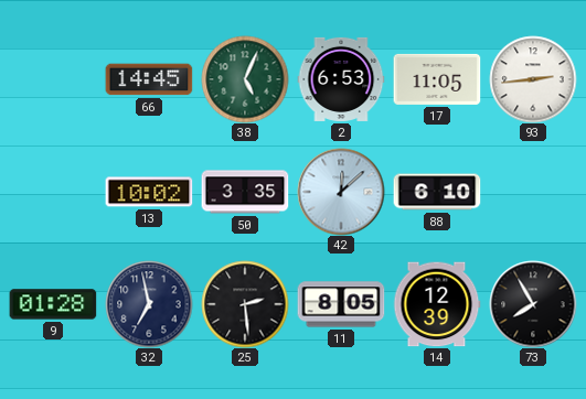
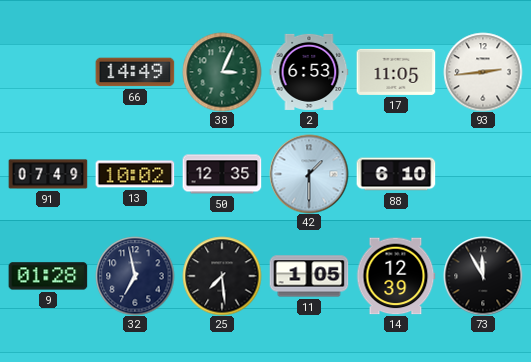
66: 14:45 -> 14:49
38: 5:04 -> 3:04
91: none -> 07:49
50: 3:35 -> 12:35
42: 12:08 -> 1:30
25: 2:29 -> 7:29
11: 8:05 -> 1:05
73: 7:55 -> 11:55
